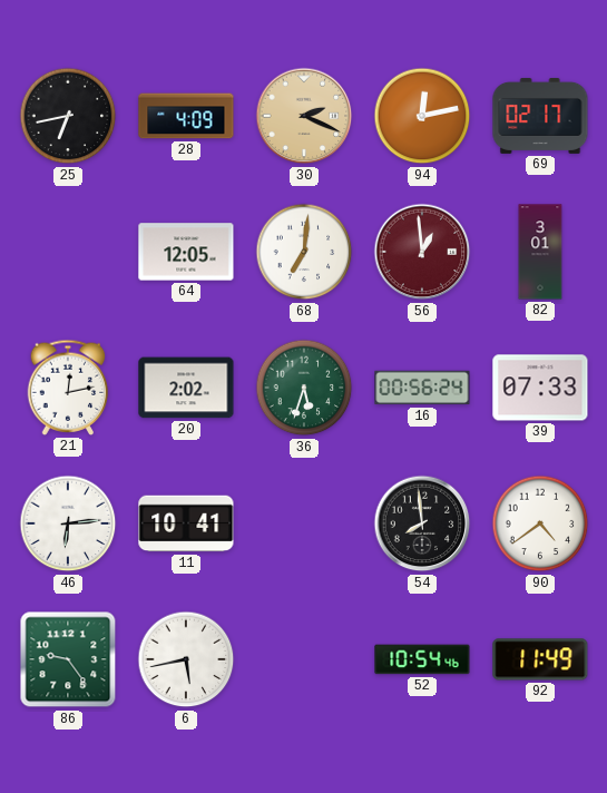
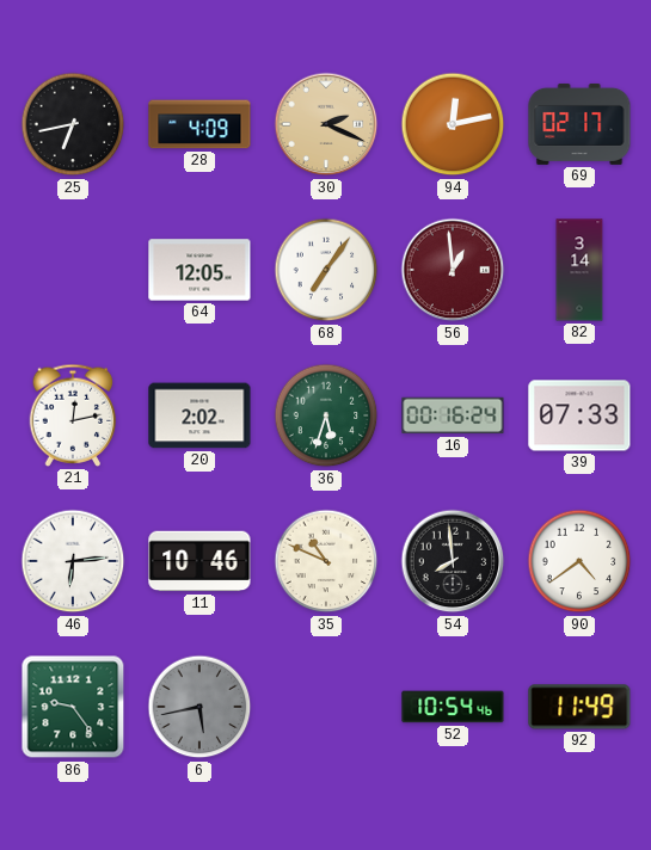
68: 7:01 -> 7:06
82: 3:01 -> 3:14
16: 00:56 -> 00:16
11: 10:41 -> 10:46
35: none -> 10:49
6 dial: white -> grey
